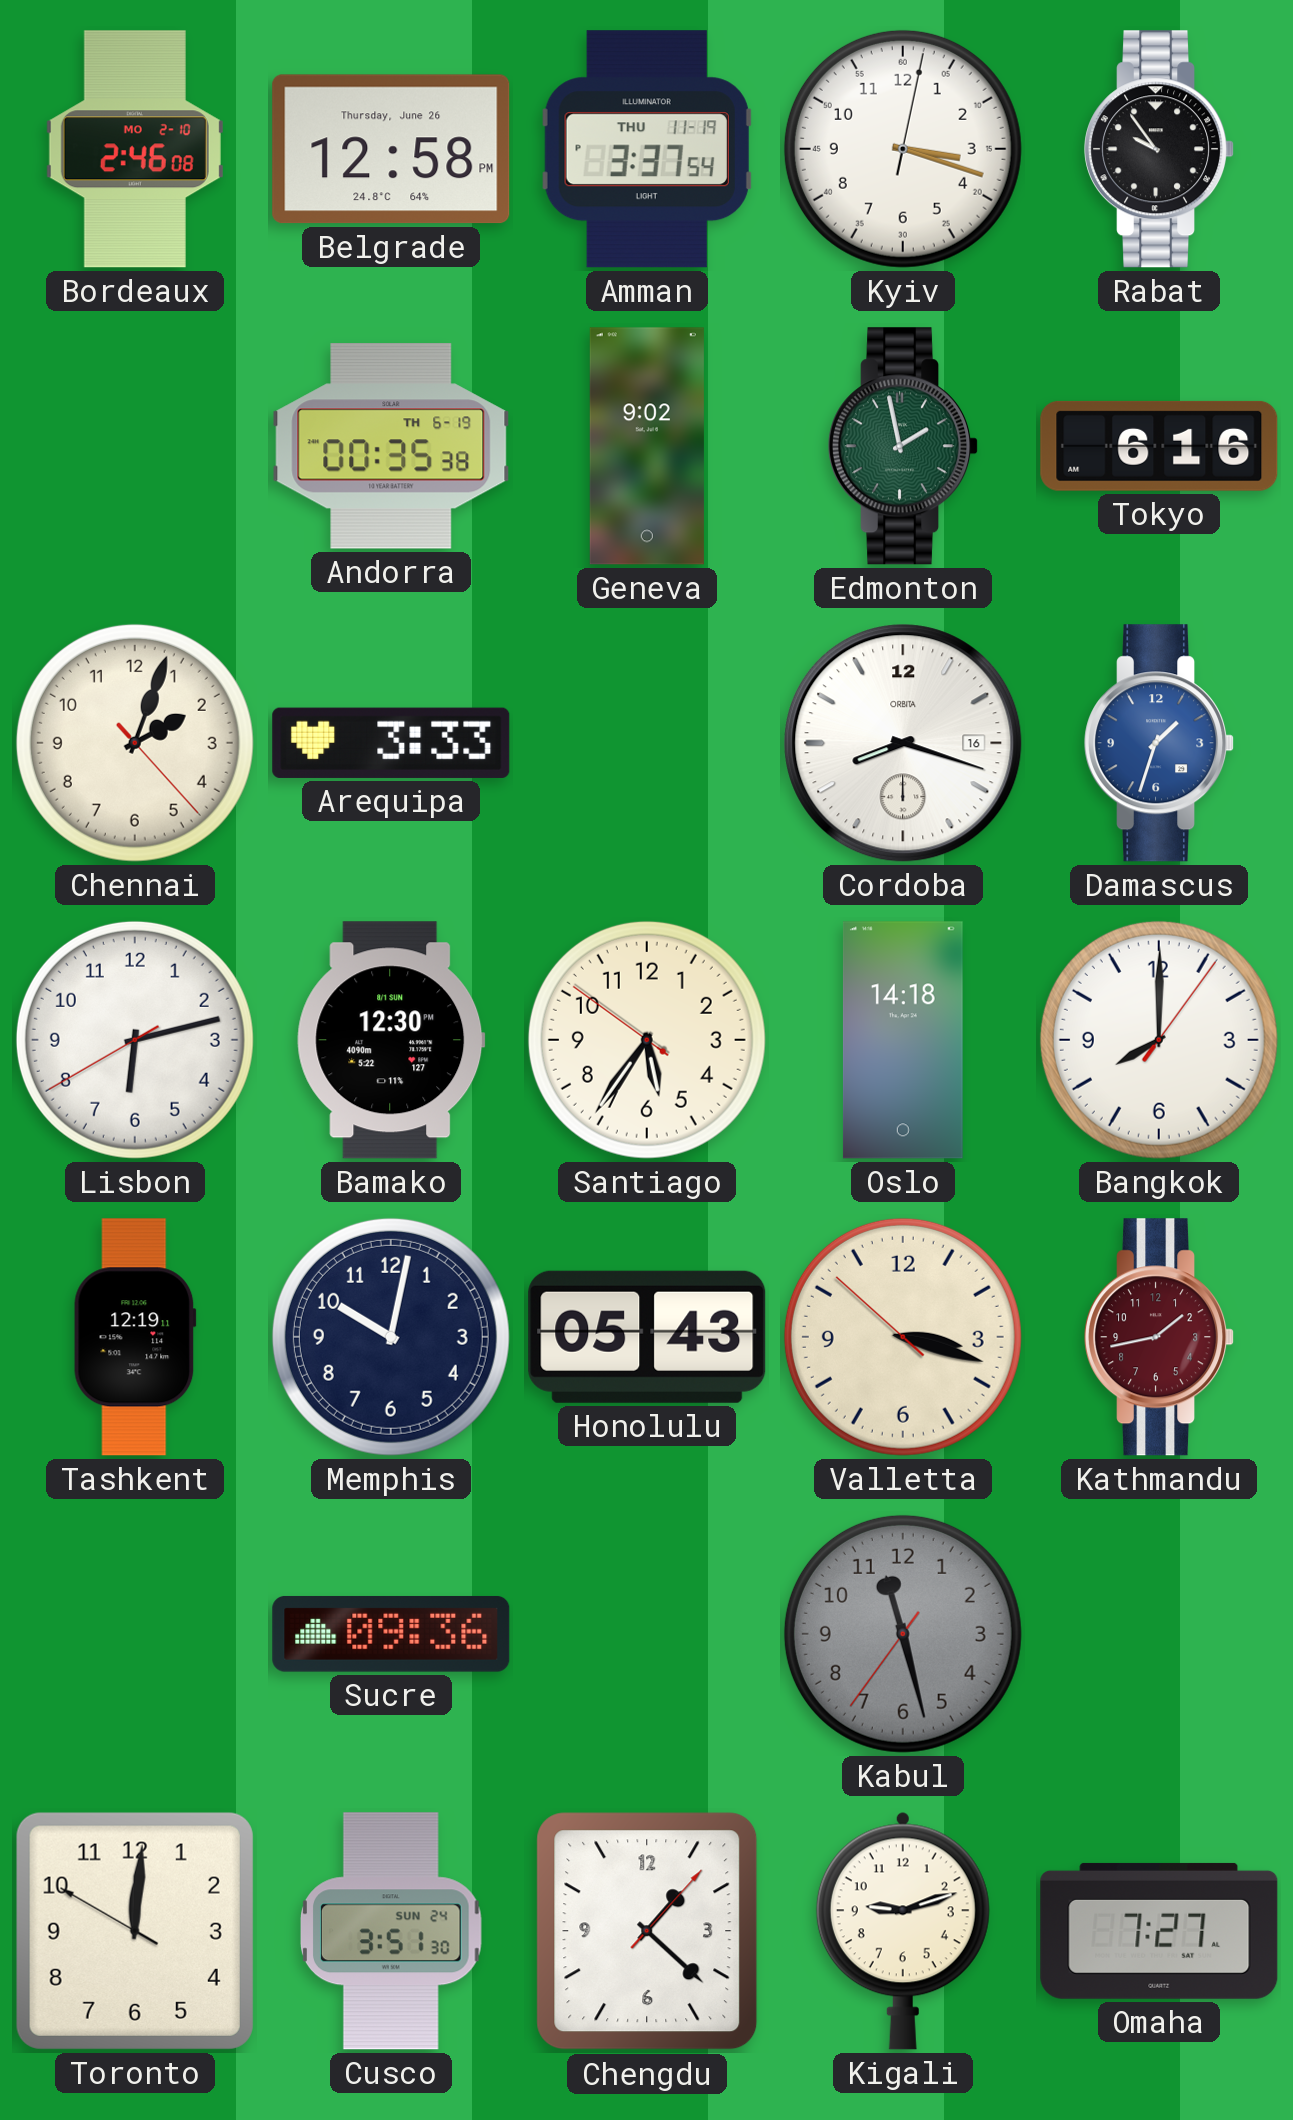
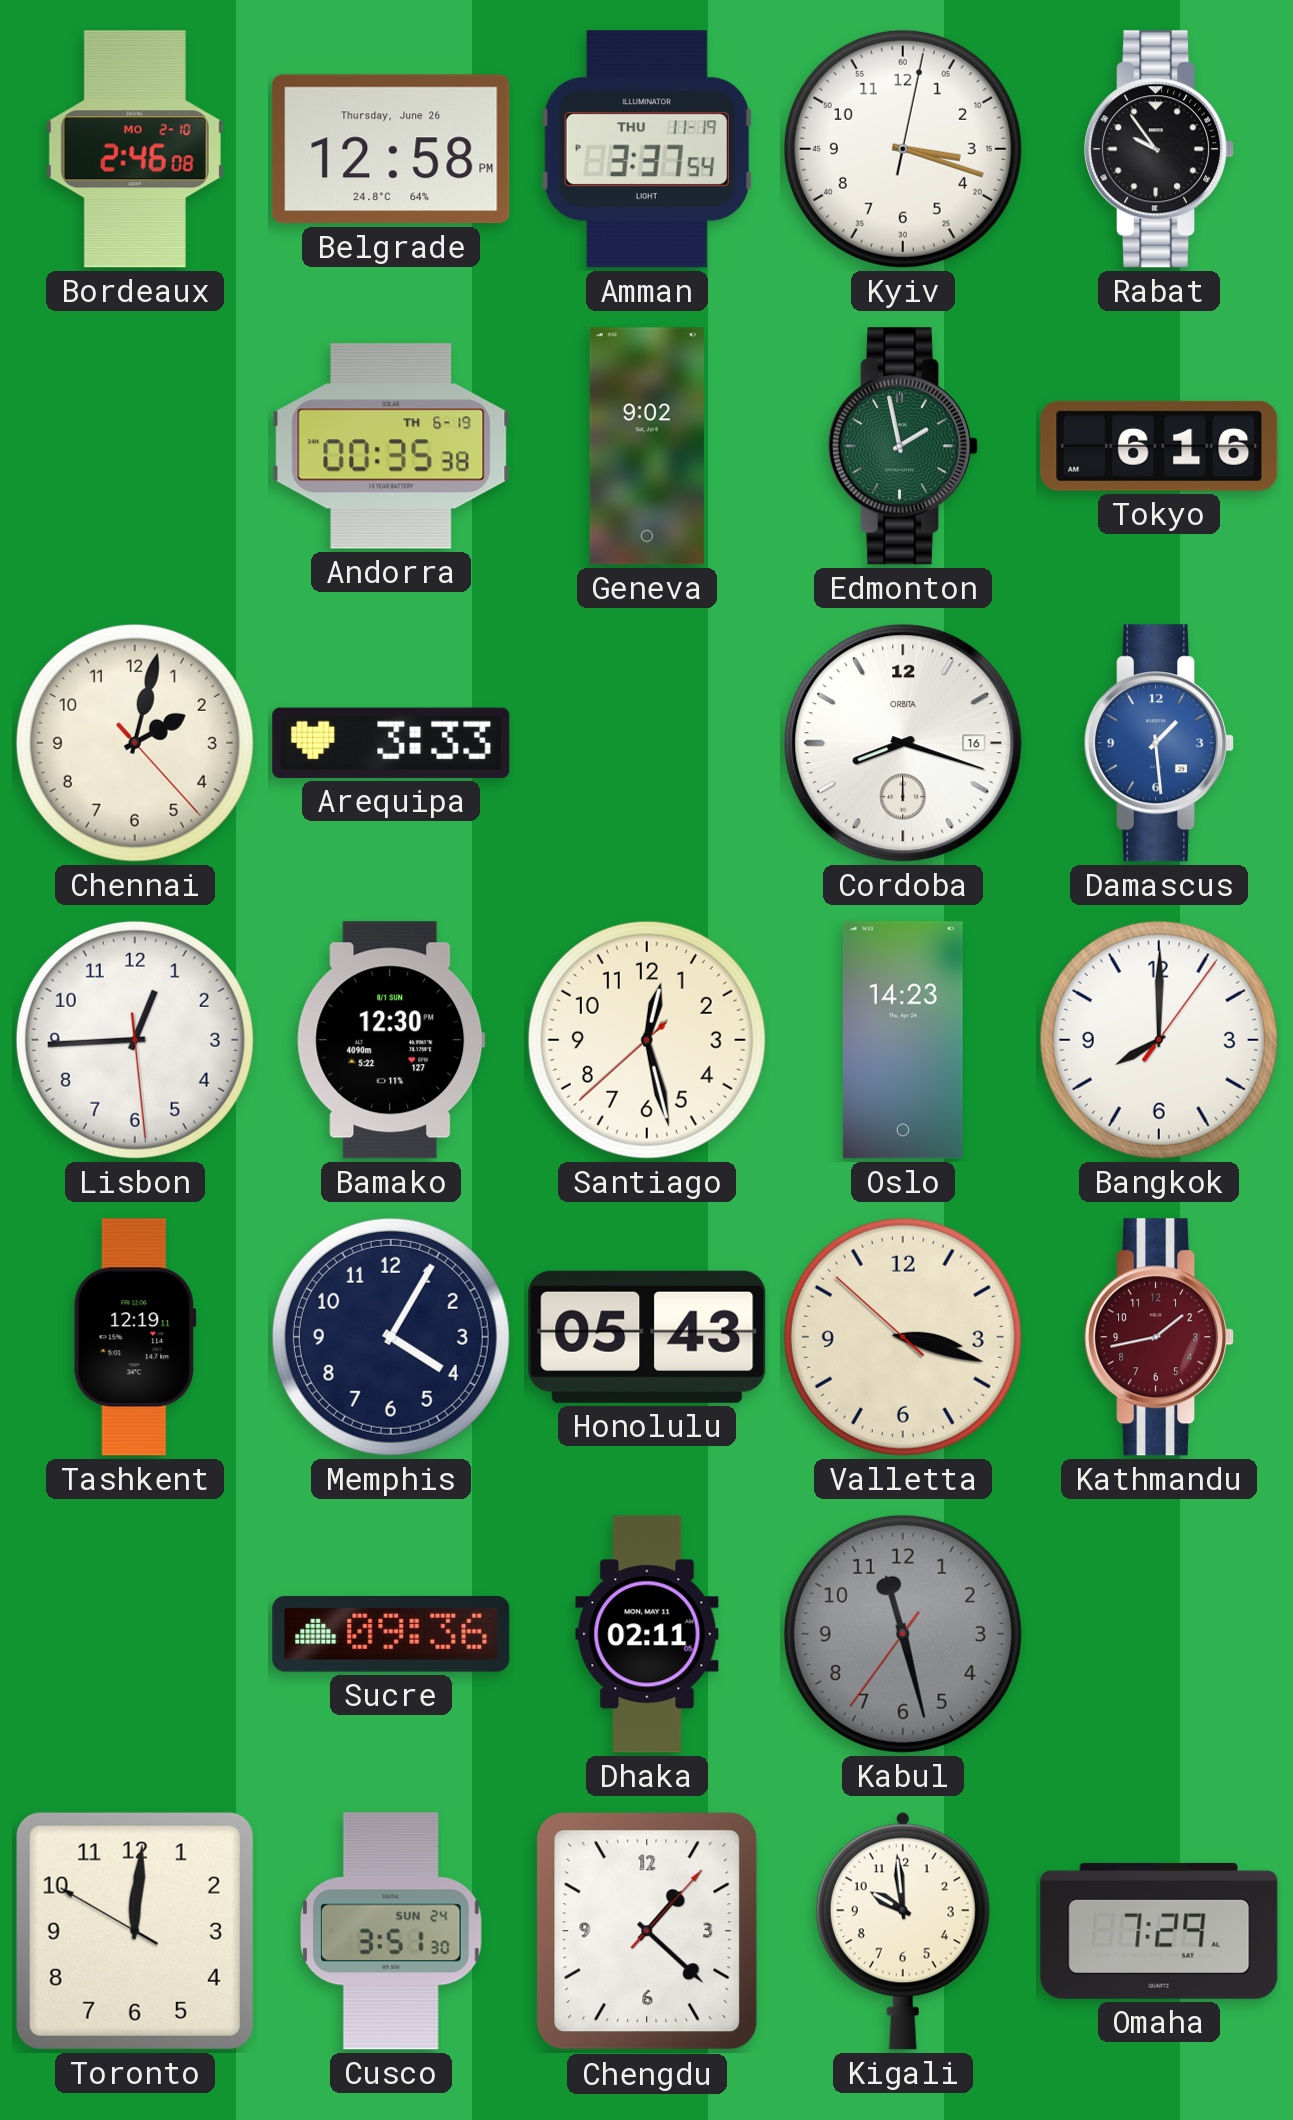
Chennai: 2:03 -> 2:02
Damascus: 1:33 -> 1:29
Lisbon: 6:12 -> 12:44
Santiago: 5:35 -> 12:27
Oslo: 14:18 -> 14:23
Memphis: 10:02 -> 4:05
Dhaka: none -> 02:11
Kigali: 9:12 -> 9:59
Omaha: 7:27 -> 7:29
